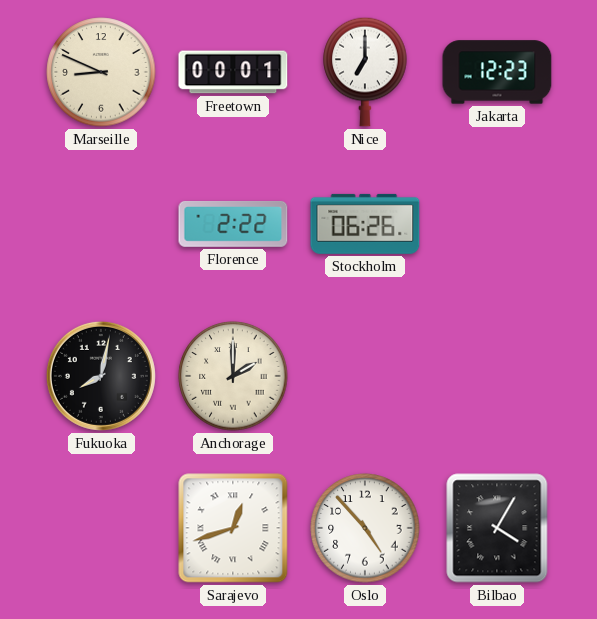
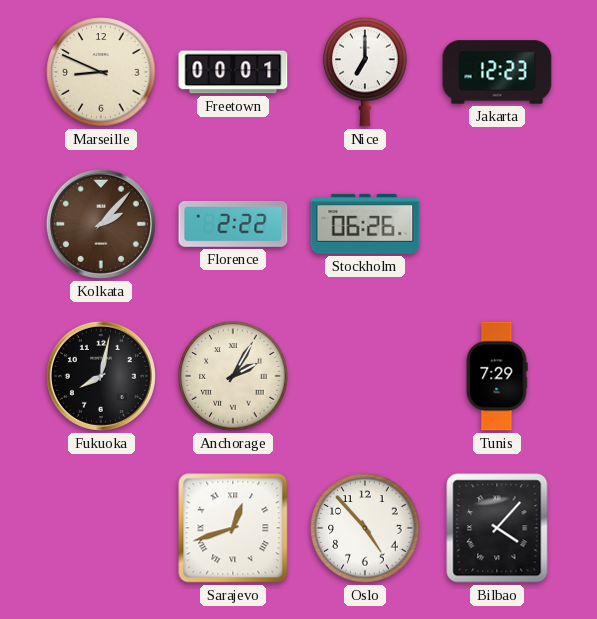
Kolkata: none -> 2:07
Anchorage: 2:00 -> 2:05
Tunis: none -> 7:29
Bilbao: 4:05 -> 4:07
